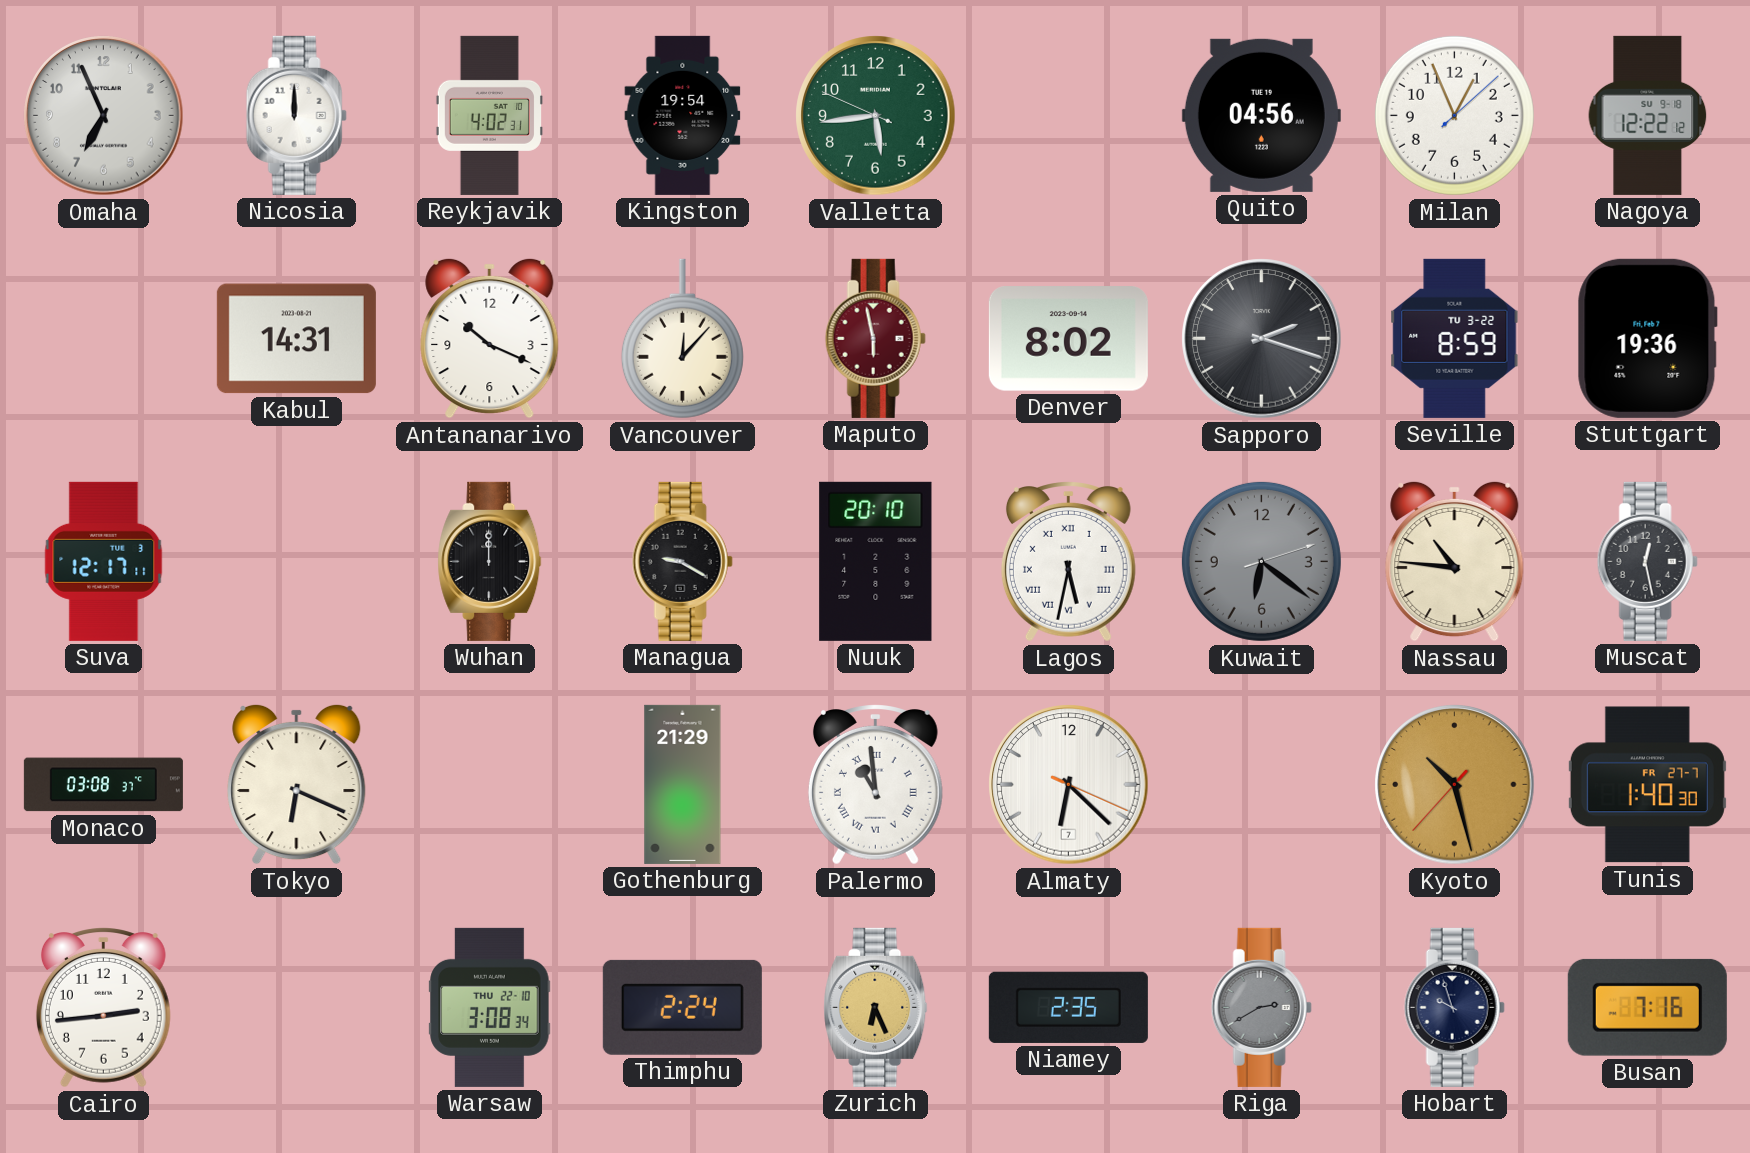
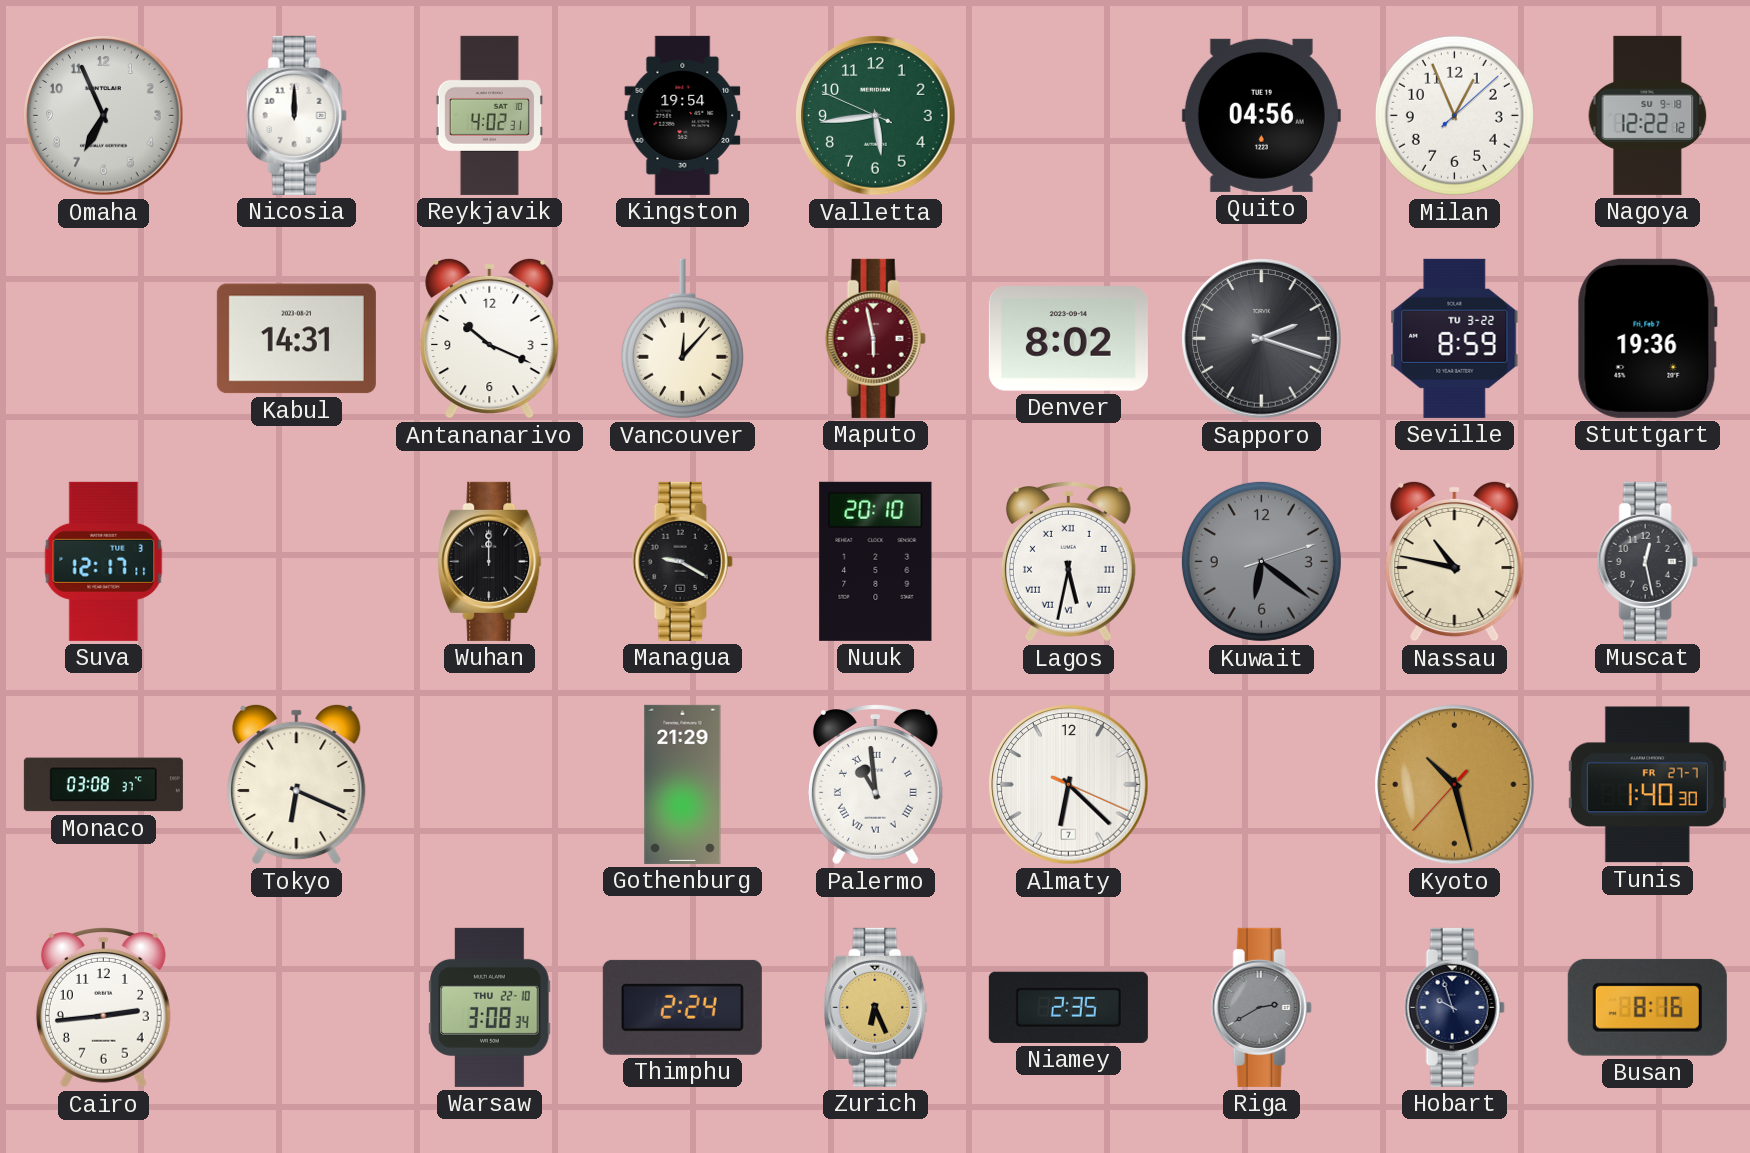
Nassau: 10:46 -> 10:47
Busan: 7:16 -> 8:16
